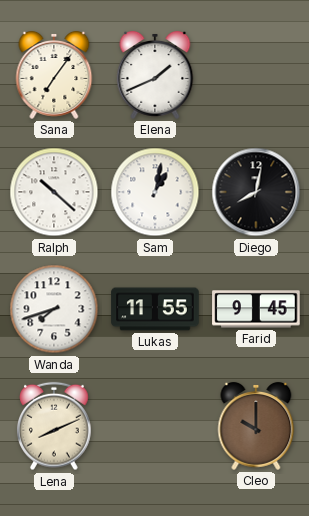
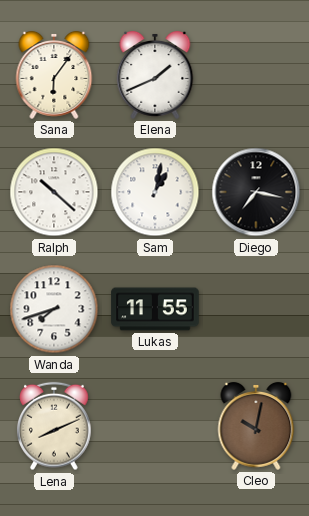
Sana: 7:06 -> 6:06
Diego: 8:02 -> 7:17
Farid: 9:45 -> none
Cleo: 10:00 -> 10:02
